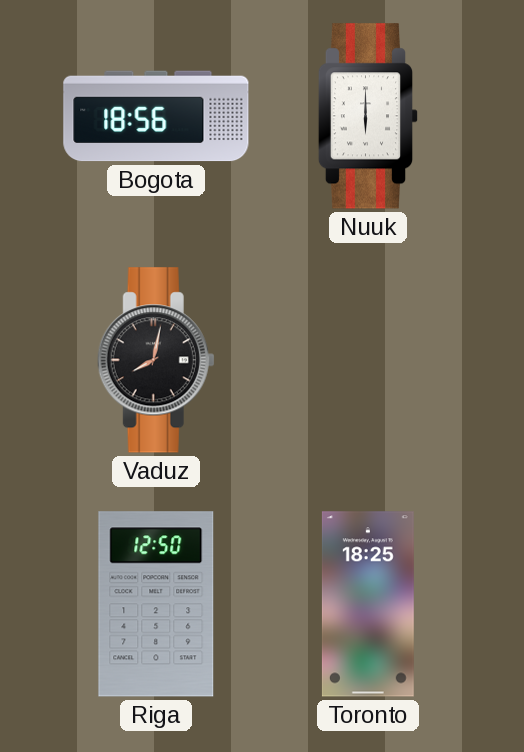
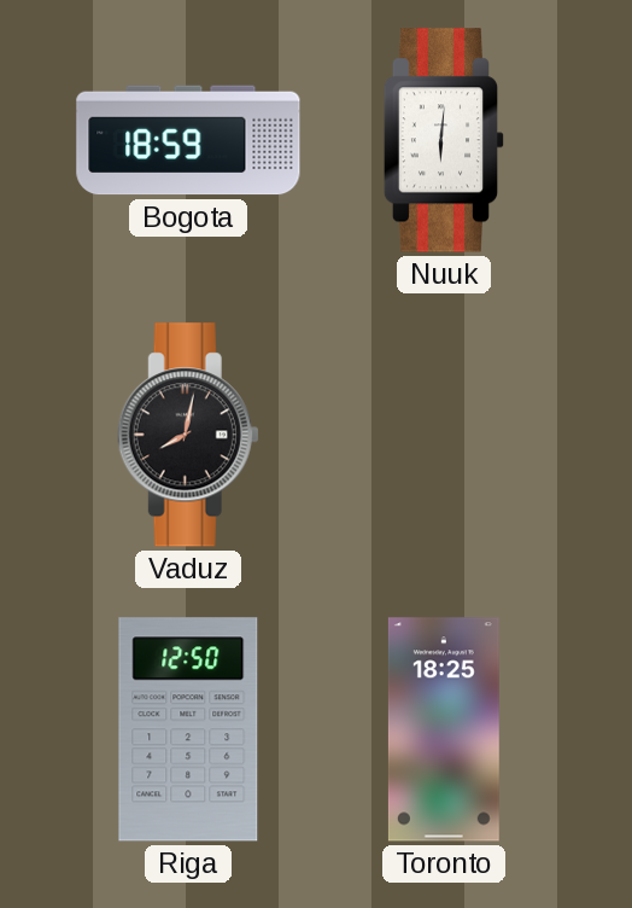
Bogota: 18:56 -> 18:59
Nuuk: 6:00 -> 6:01
